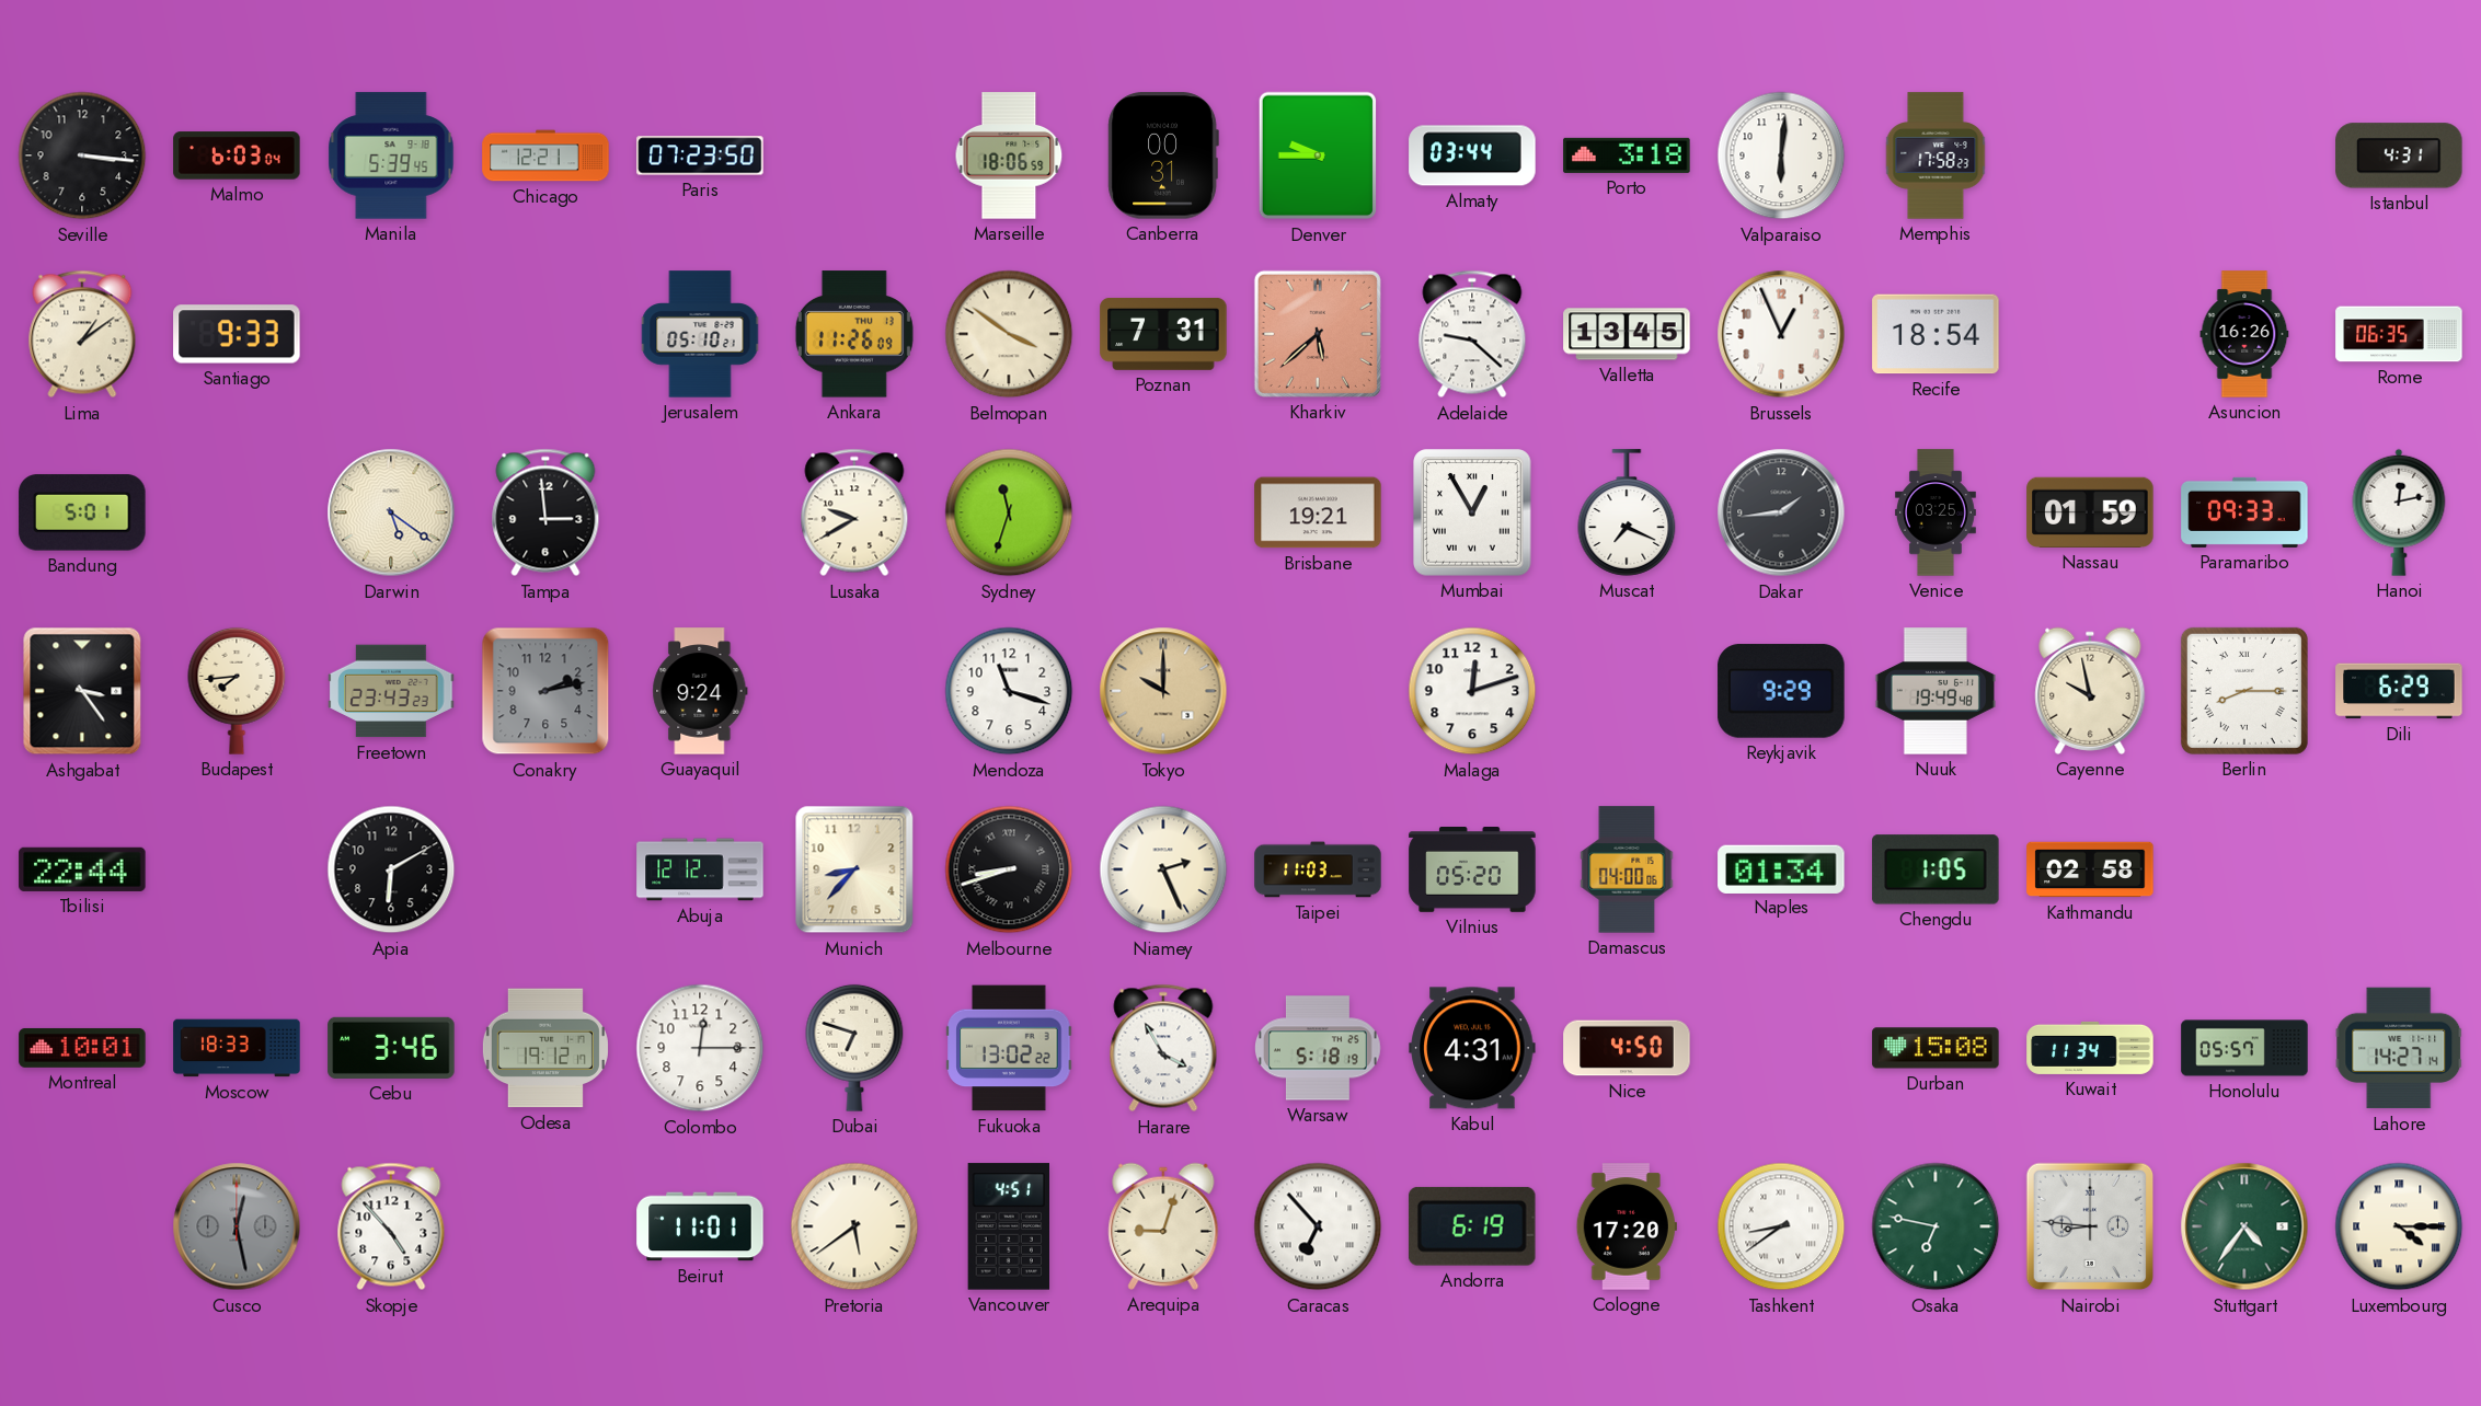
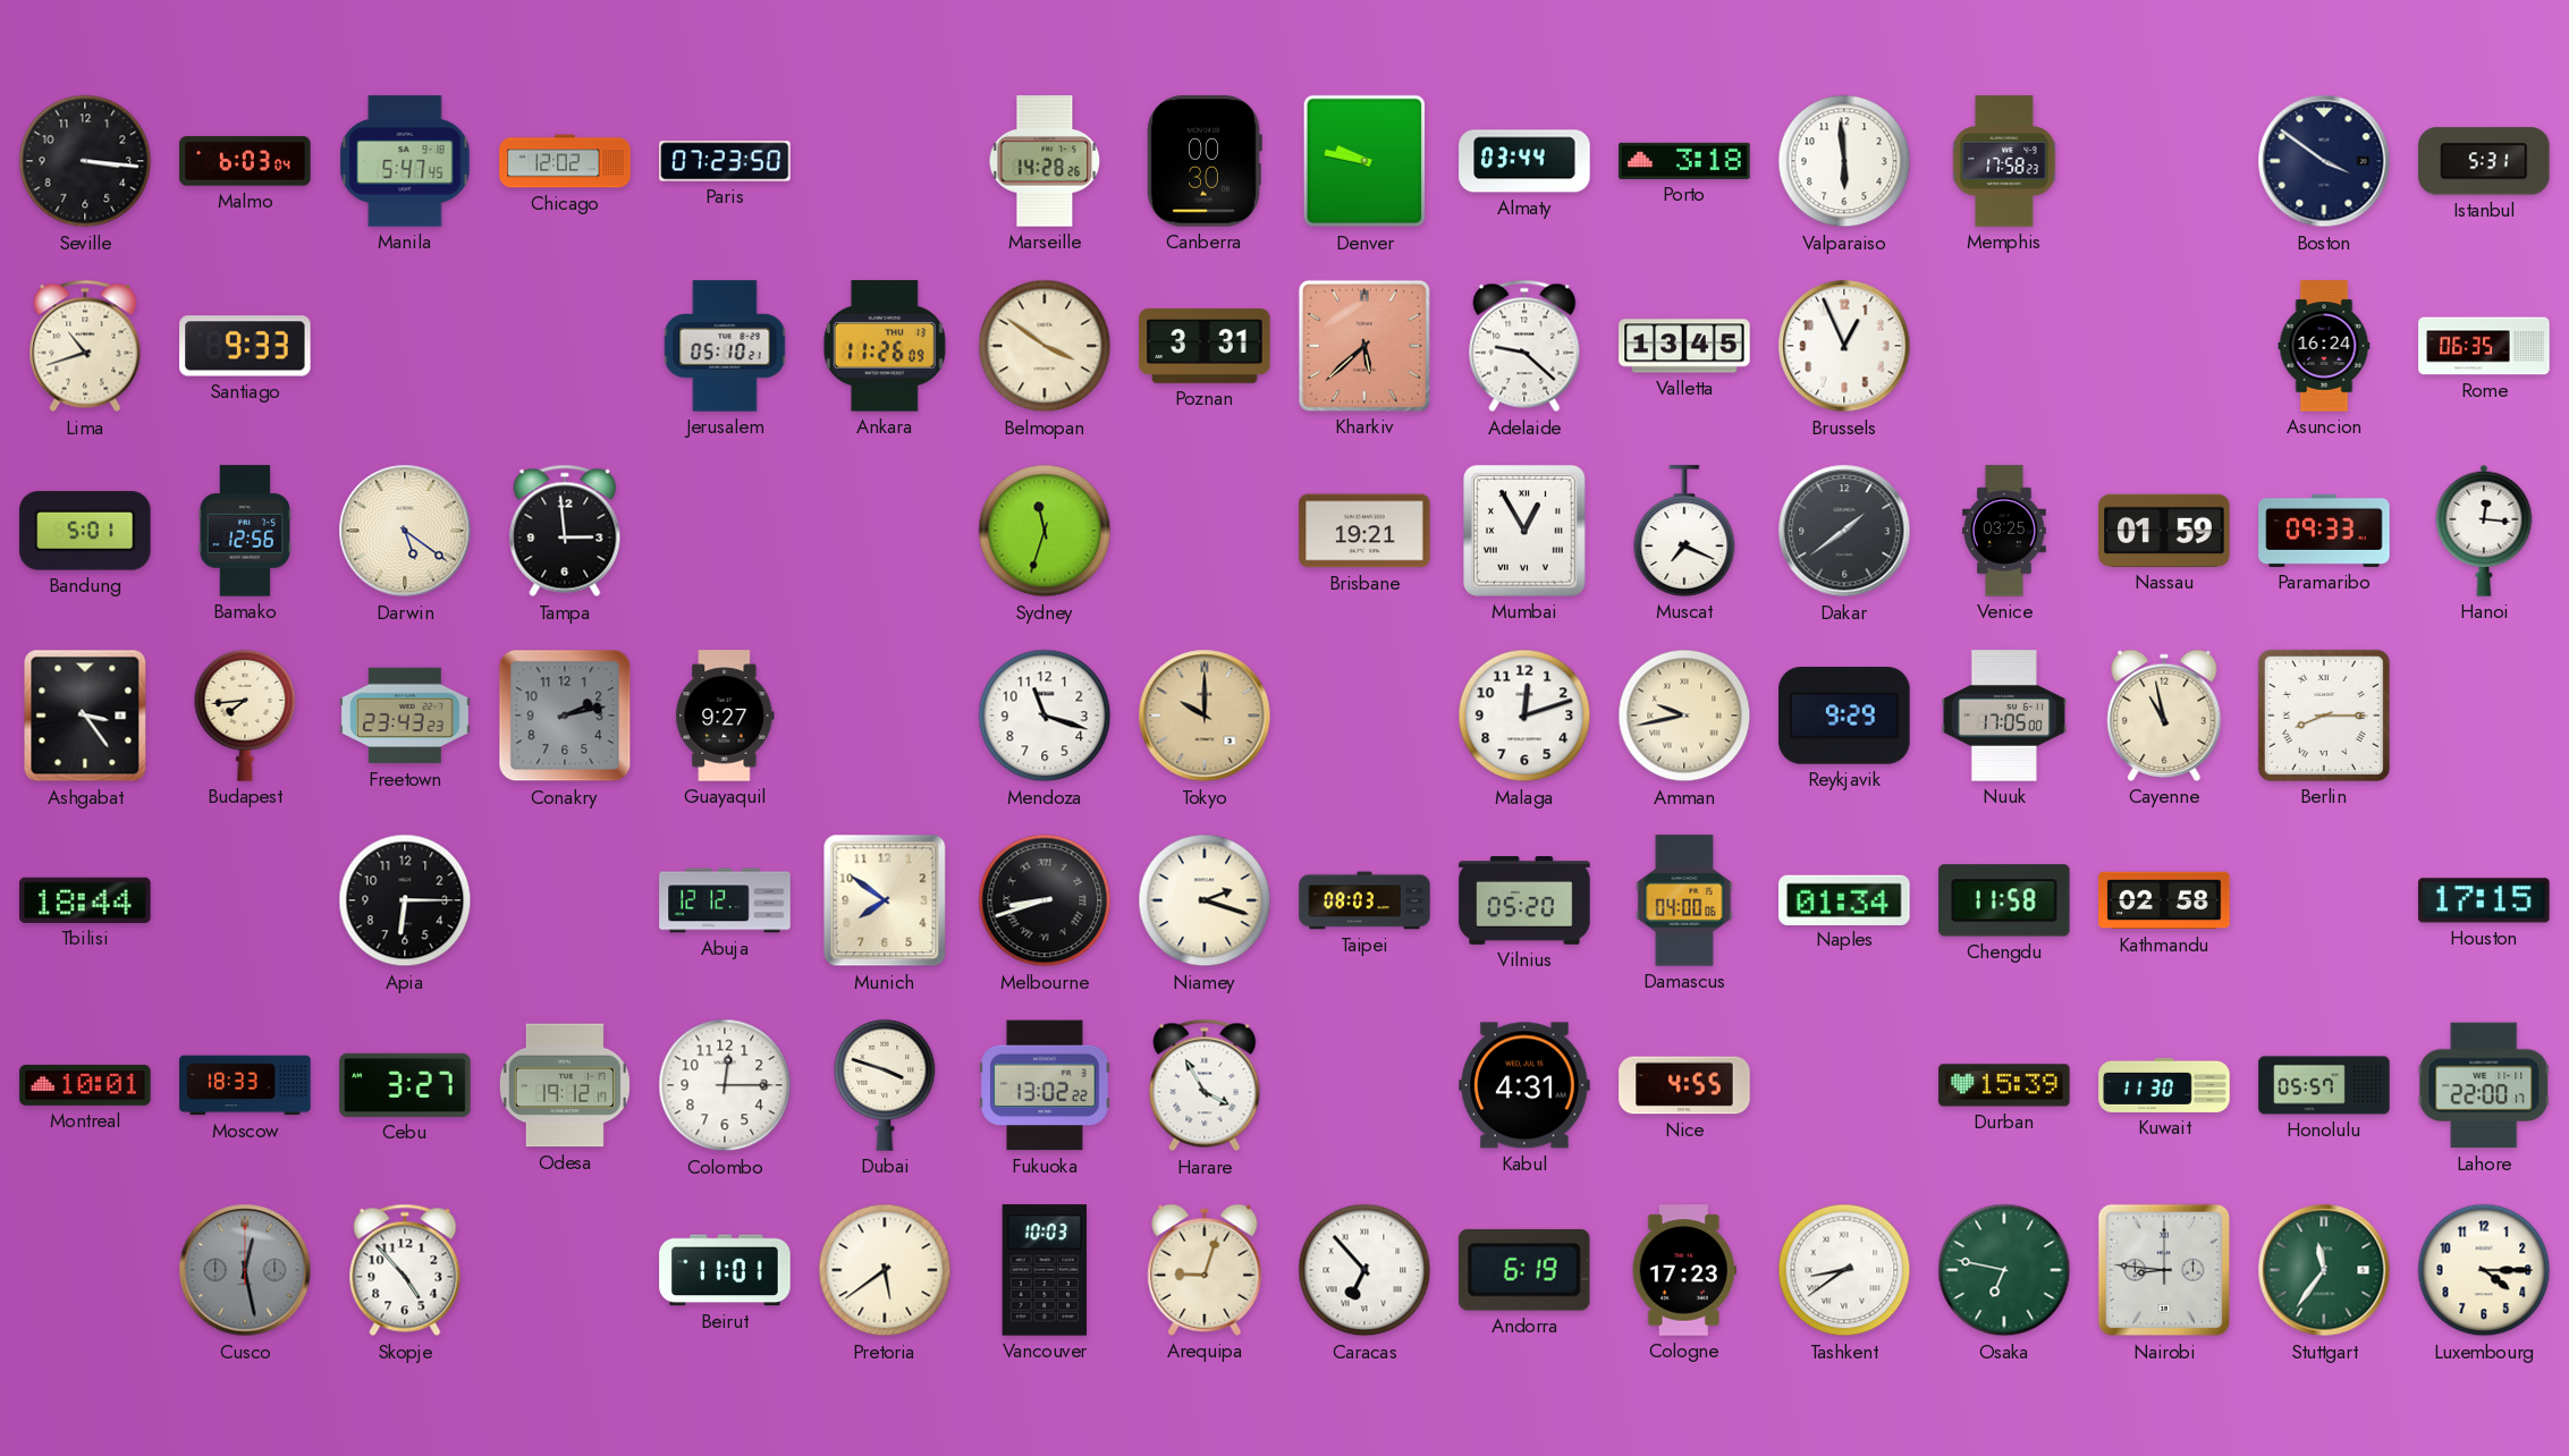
Manila: 5:39 -> 5:47
Chicago: 12:21 -> 12:02
Marseille: 18:06 -> 14:28
Canberra: 00:31 -> 00:30
Denver: 9:45 -> 9:47
Valparaiso: 6:01 -> 5:59
Boston: none -> 3:51
Istanbul: 4:31 -> 5:31
Lima: 1:09 -> 10:42
Poznan: 7:31 -> 3:31
Recife: 18:54 -> none
Asuncion: 16:26 -> 16:24
Bamako: none -> 12:56
Lusaka: 9:40 -> none
Dakar: 1:44 -> 1:39
Hanoi: 12:13 -> 12:16
Guayaquil: 9:24 -> 9:27
Amman: none -> 9:43
Nuuk: 19:49 -> 17:05
Cayenne: 9:58 -> 10:58
Dili: 6:29 -> none
Tbilisi: 22:44 -> 18:44
Apia: 6:10 -> 6:15
Munich: 8:37 -> 7:51
Niamey: 2:26 -> 2:18
Taipei: 11:03 -> 08:03
Chengdu: 1:05 -> 11:58
Houston: none -> 17:15
Cebu: 3:46 -> 3:27
Dubai: 6:48 -> 3:48
Warsaw: 5:18 -> none
Nice: 4:50 -> 4:55
Durban: 15:08 -> 15:39
Kuwait: 11:34 -> 11:30
Lahore: 14:27 -> 22:00
Vancouver: 4:51 -> 10:03
Cologne: 17:20 -> 17:23
Stuttgart: 4:36 -> 11:36
Luxembourg numerals: Roman -> Arabic
